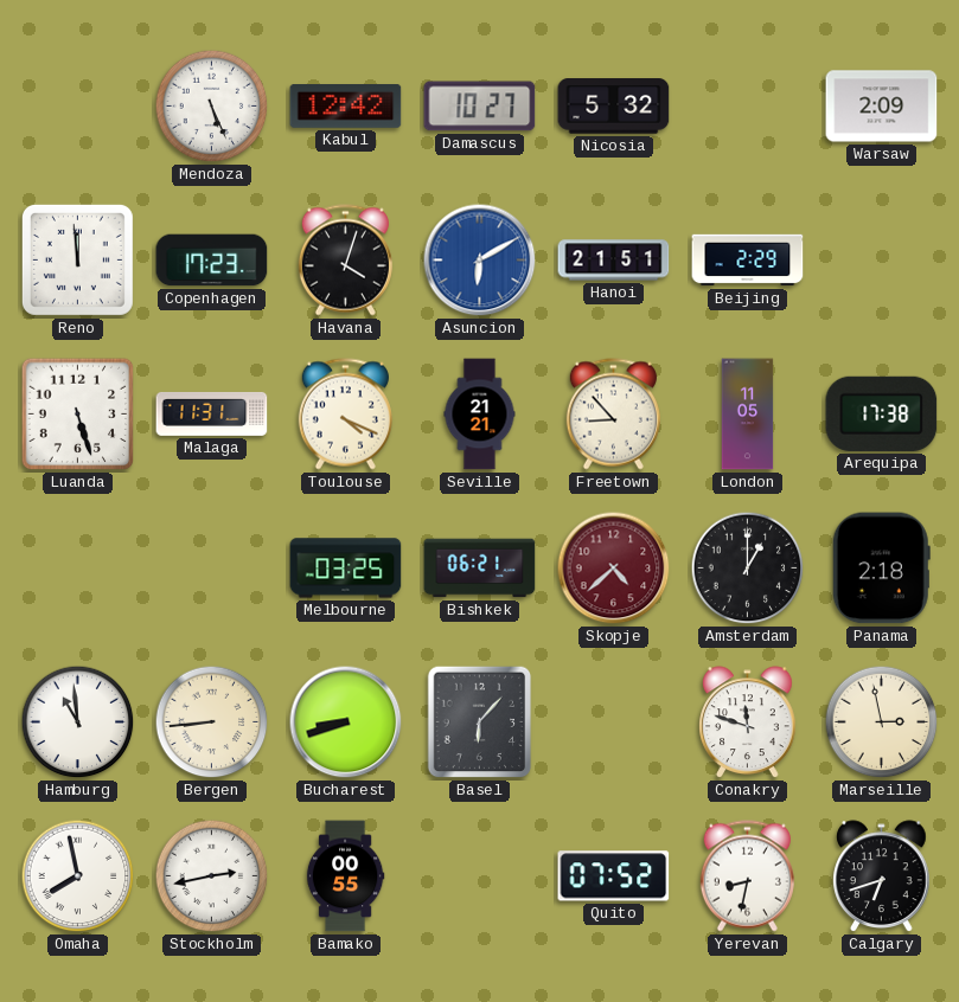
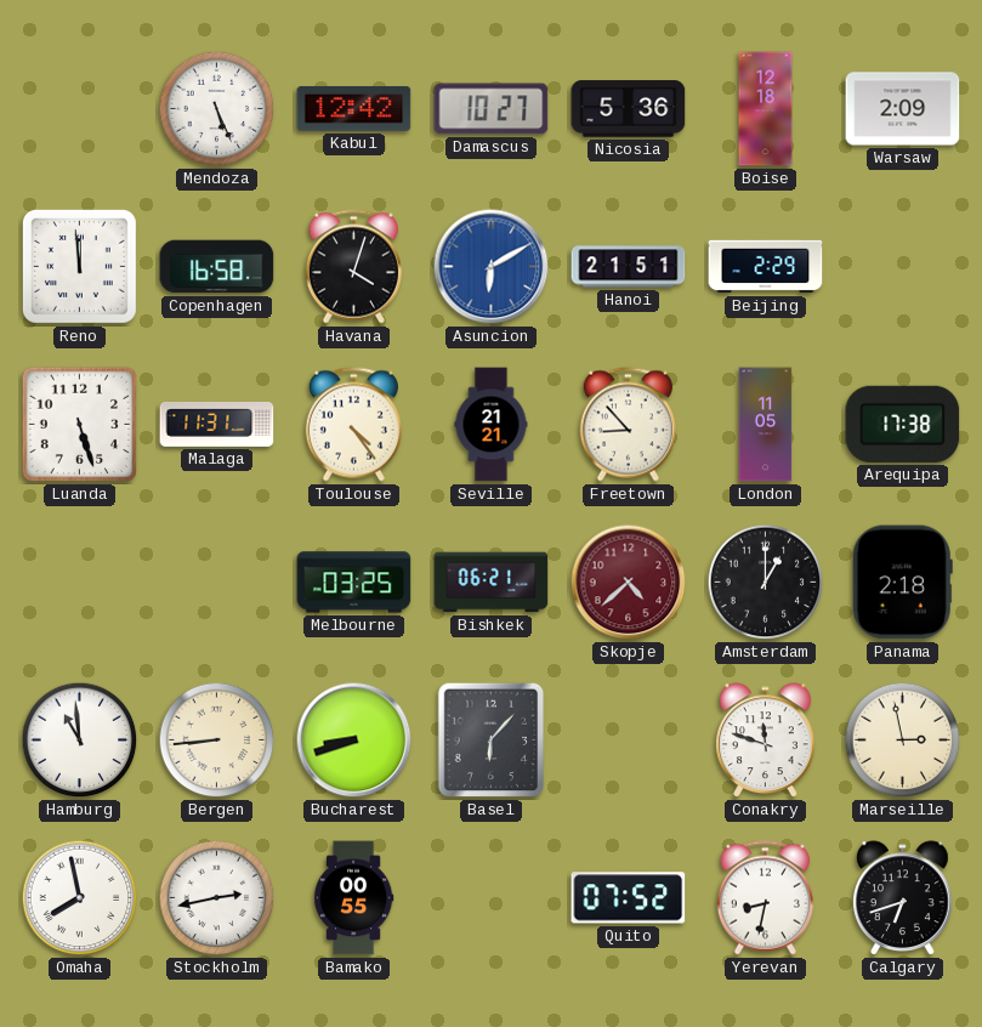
Nicosia: 5:32 -> 5:36
Boise: none -> 12:18
Copenhagen: 17:23 -> 16:58
Toulouse: 4:19 -> 4:24
